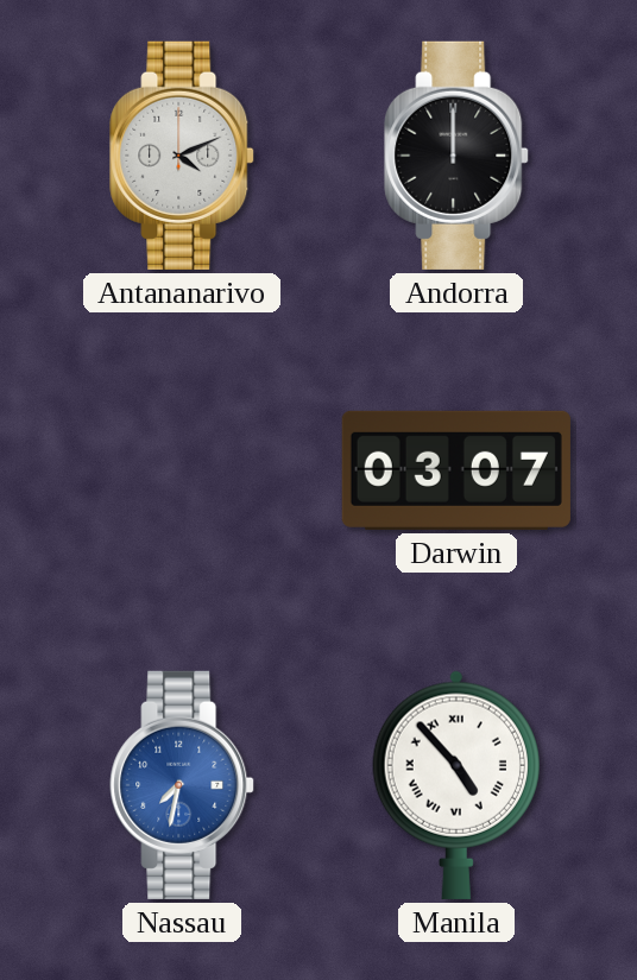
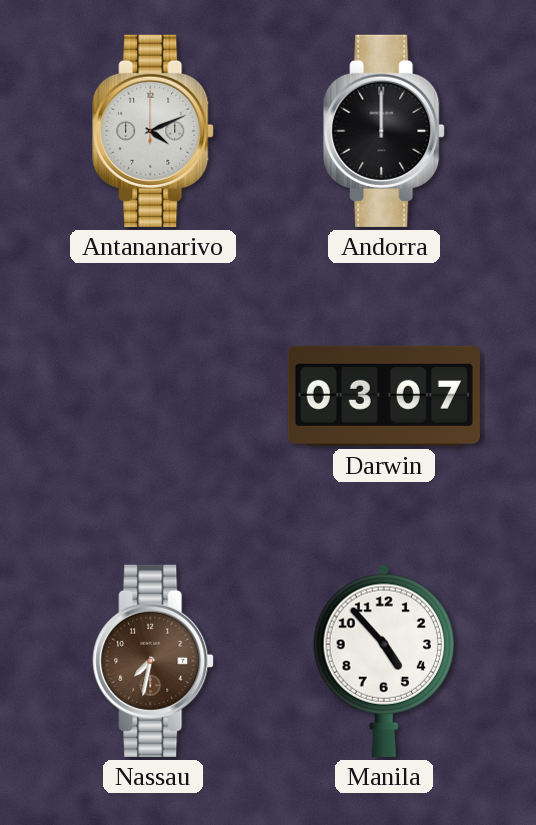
Nassau dial: blue -> brown
Manila numerals: Roman -> Arabic
